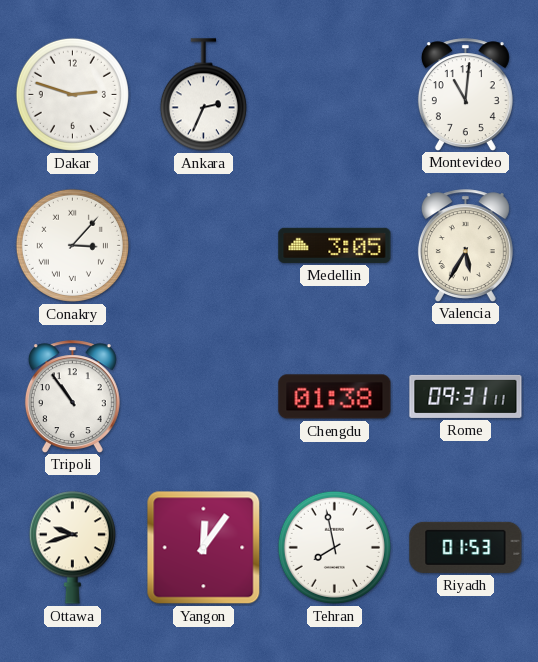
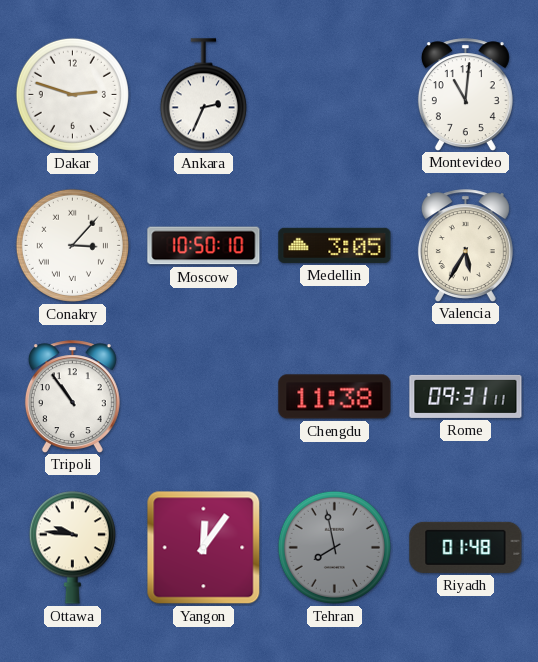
Moscow: none -> 10:50
Chengdu: 01:38 -> 11:38
Ottawa: 9:42 -> 9:46
Tehran dial: white -> grey
Riyadh: 01:53 -> 01:48
